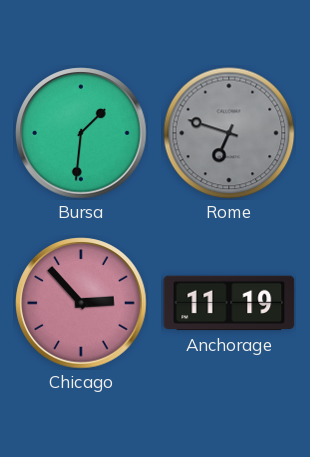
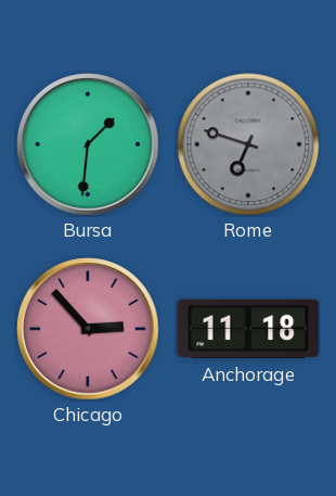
Anchorage: 11:19 -> 11:18
